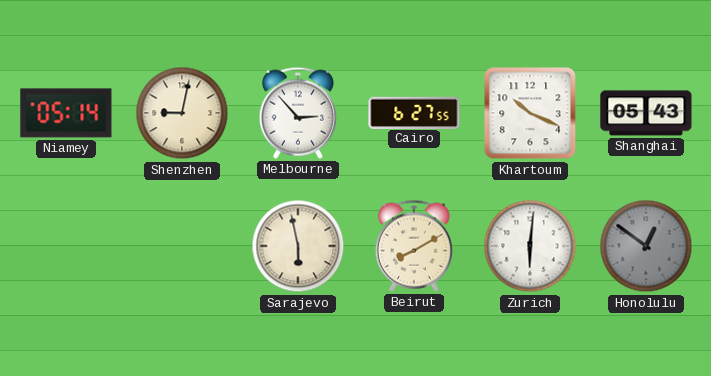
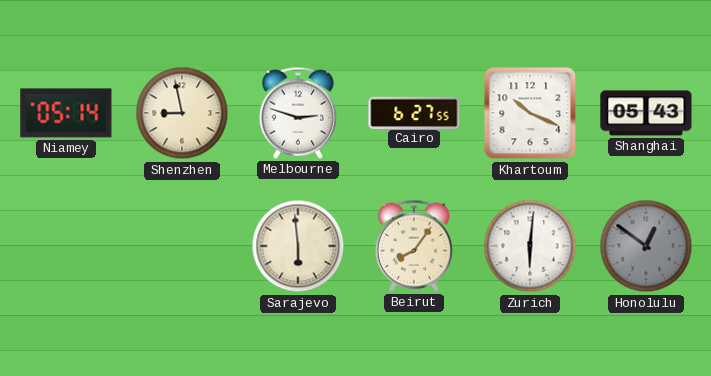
Shenzhen: 9:02 -> 8:58
Melbourne: 2:53 -> 2:48
Sarajevo: 5:58 -> 5:59
Beirut: 8:10 -> 8:06
